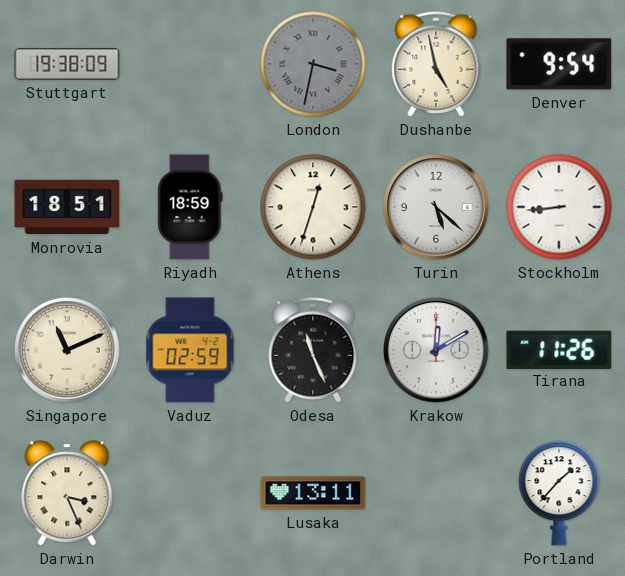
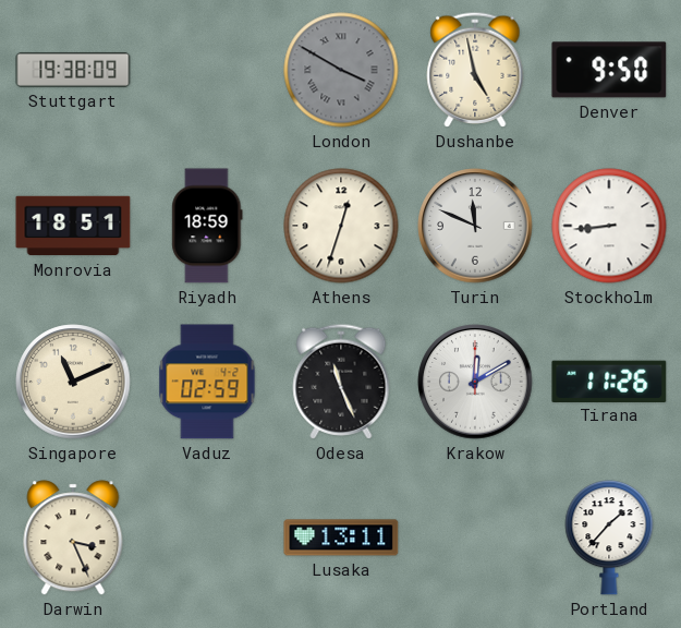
London: 3:32 -> 3:50
Denver: 9:54 -> 9:50
Turin: 5:22 -> 11:49
